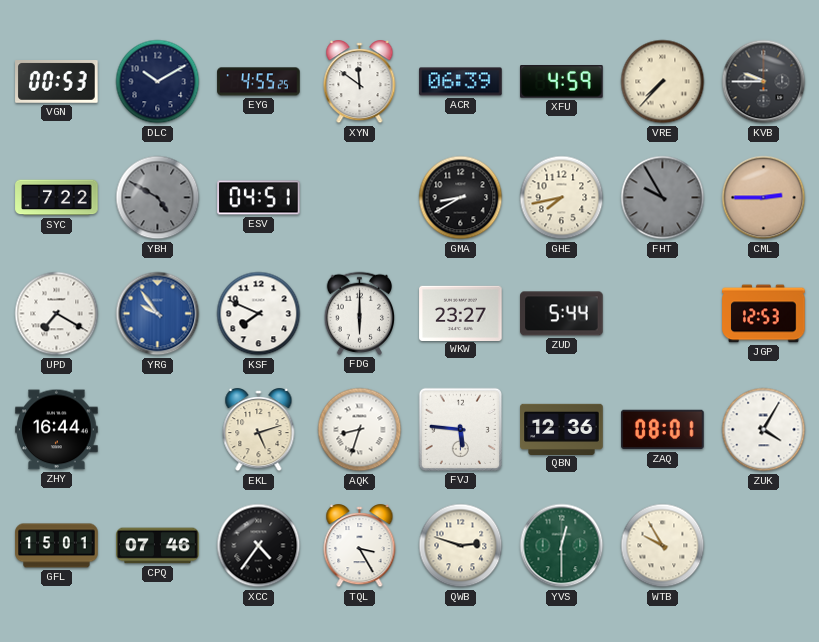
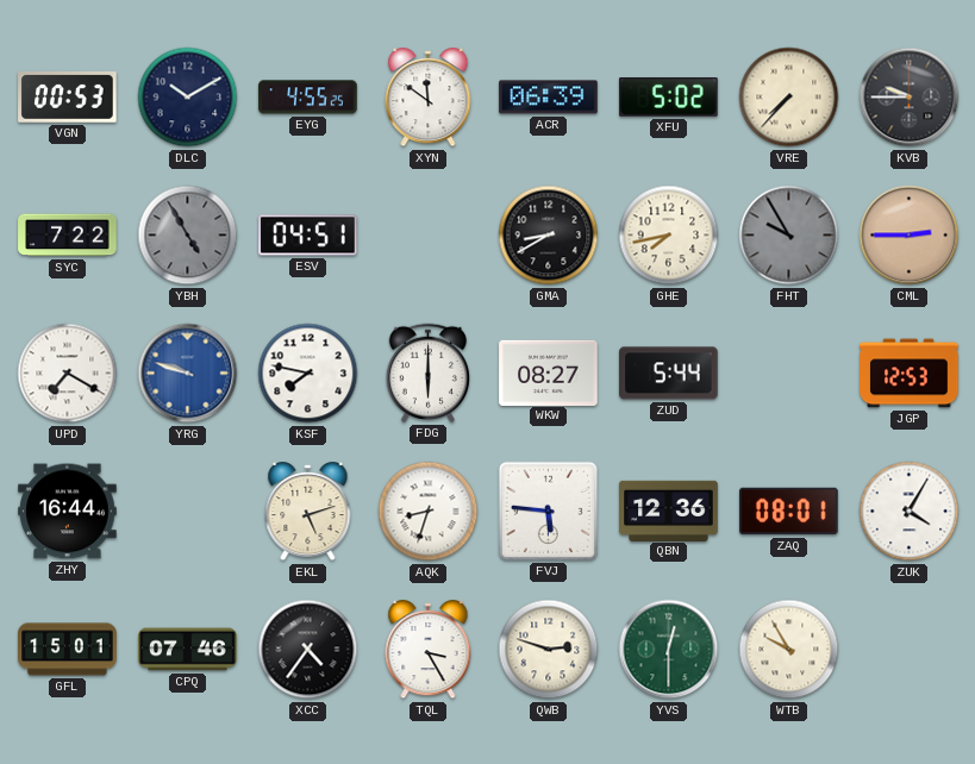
XFU: 4:59 -> 5:02
YBH: 4:50 -> 4:55
YRG: 9:54 -> 9:48
KSF: 7:49 -> 7:47
WKW: 23:27 -> 08:27
